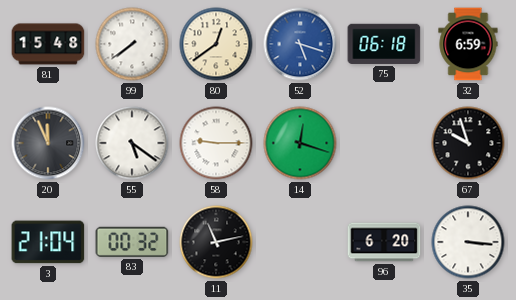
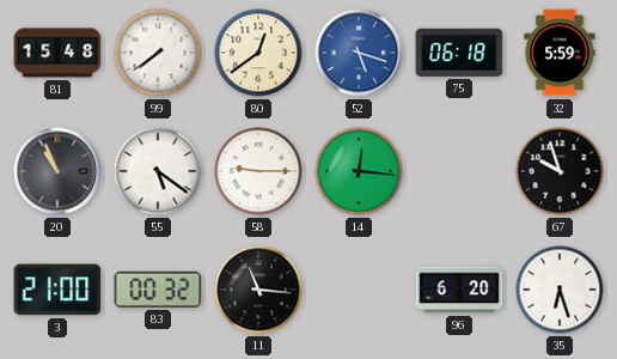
32: 6:59 -> 5:59
20: 11:56 -> 10:56
14: 12:18 -> 12:16
3: 21:04 -> 21:00
11: 11:13 -> 11:16
35: 3:16 -> 6:27
